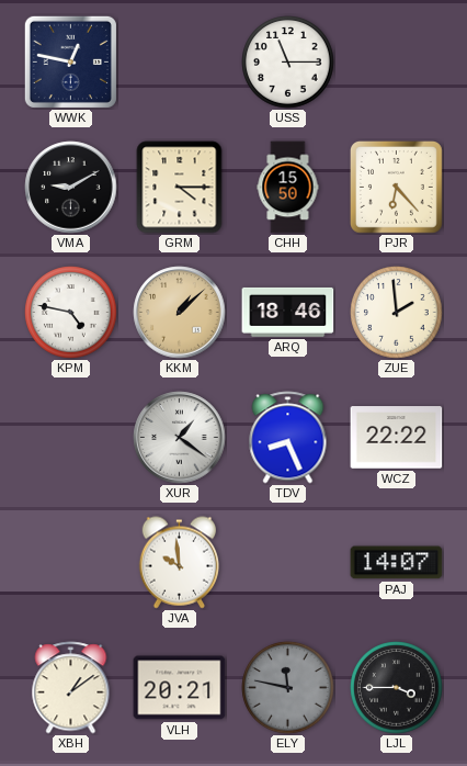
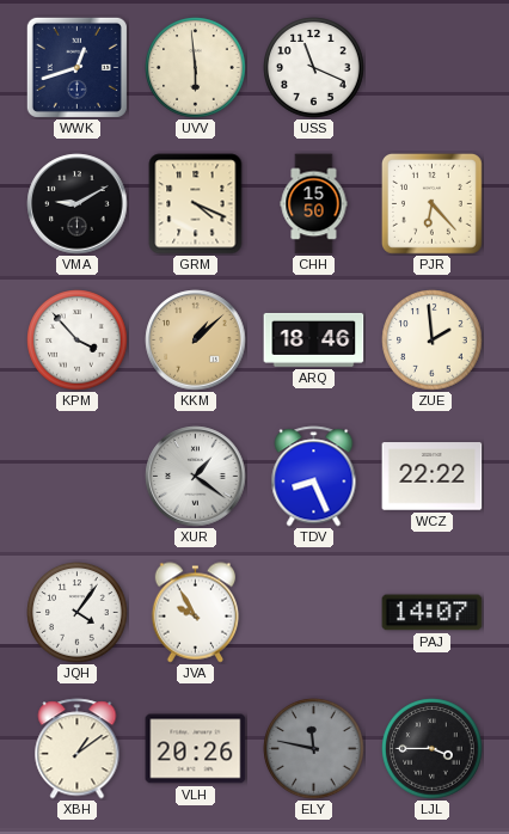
WWK: 12:47 -> 12:42
UVV: none -> 5:59
USS: 11:15 -> 11:19
GRM: 4:15 -> 4:19
KPM: 4:47 -> 3:53
JQH: none -> 4:06
JVA: 9:59 -> 9:55
VLH: 20:21 -> 20:26
